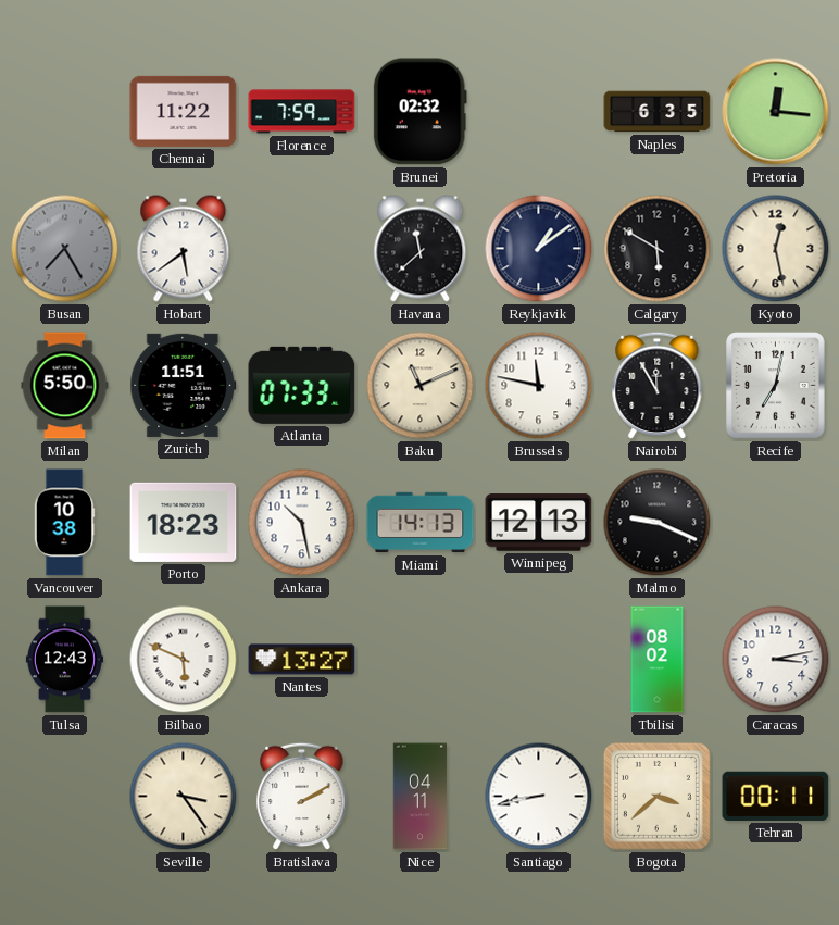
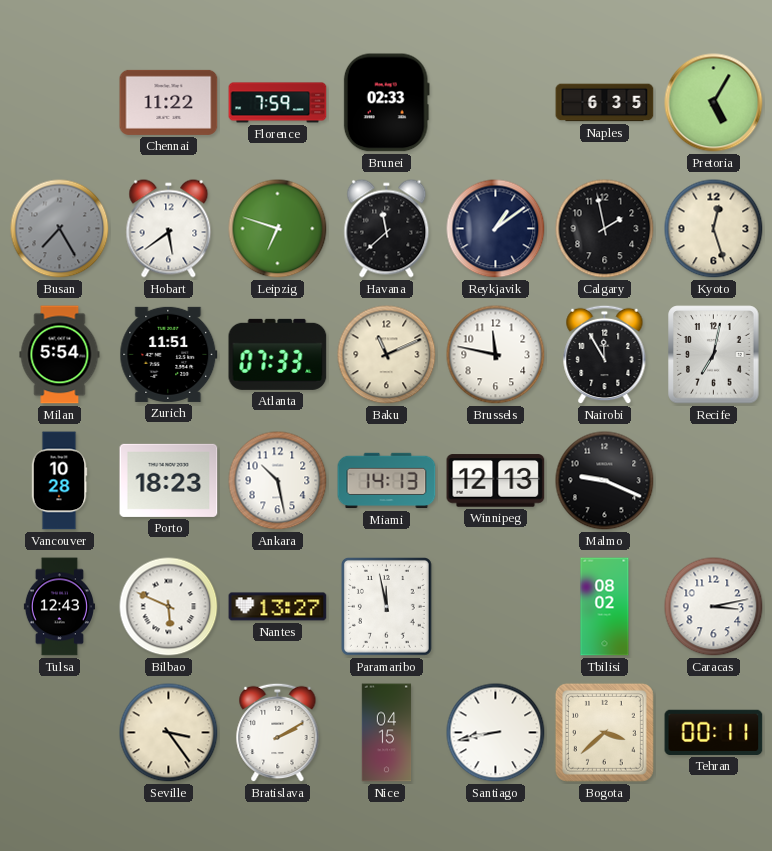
Brunei: 02:32 -> 02:33
Pretoria: 12:16 -> 5:05
Leipzig: none -> 6:48
Calgary: 5:50 -> 1:58
Kyoto: 12:28 -> 12:27
Milan: 5:50 -> 5:54
Vancouver: 10:38 -> 10:28
Paramaribo: none -> 11:58
Nice: 04:11 -> 04:15
